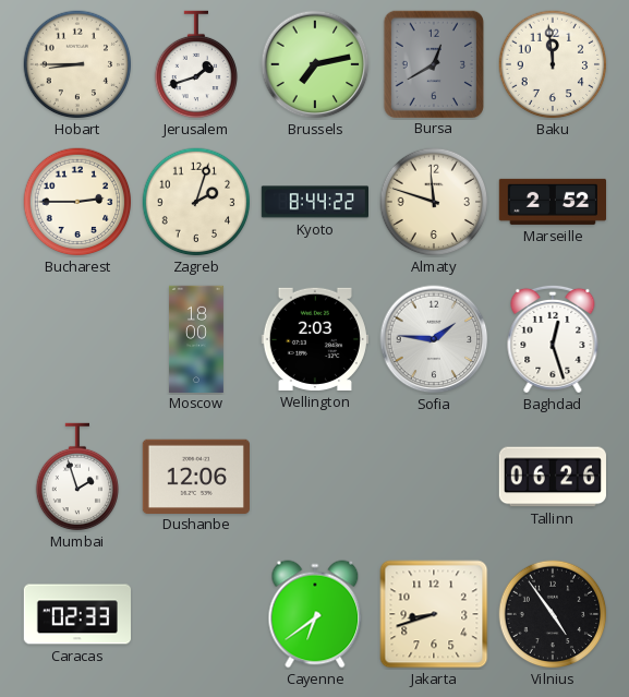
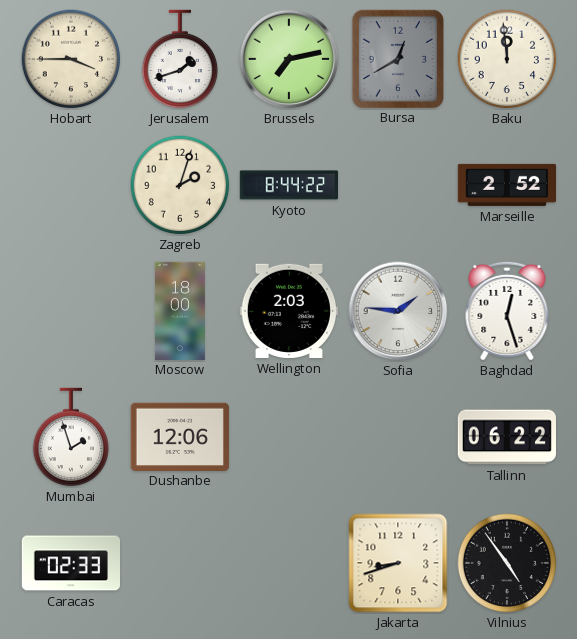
Hobart: 8:45 -> 3:45
Bucharest: 2:45 -> none
Almaty: 11:48 -> none
Tallinn: 06:26 -> 06:22
Cayenne: 6:39 -> none
